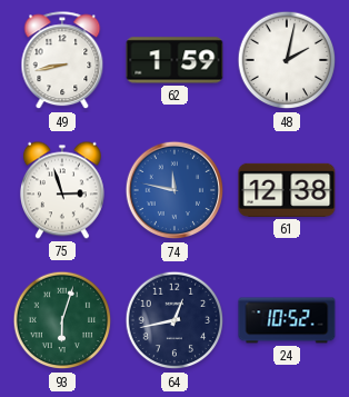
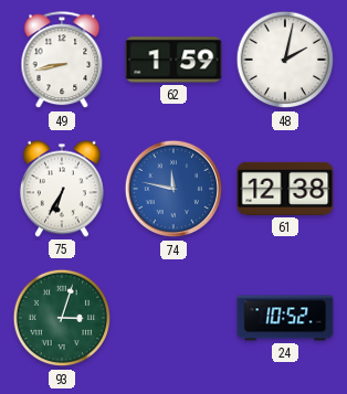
75: 2:57 -> 6:35
93: 6:03 -> 3:03
64: 12:43 -> none
